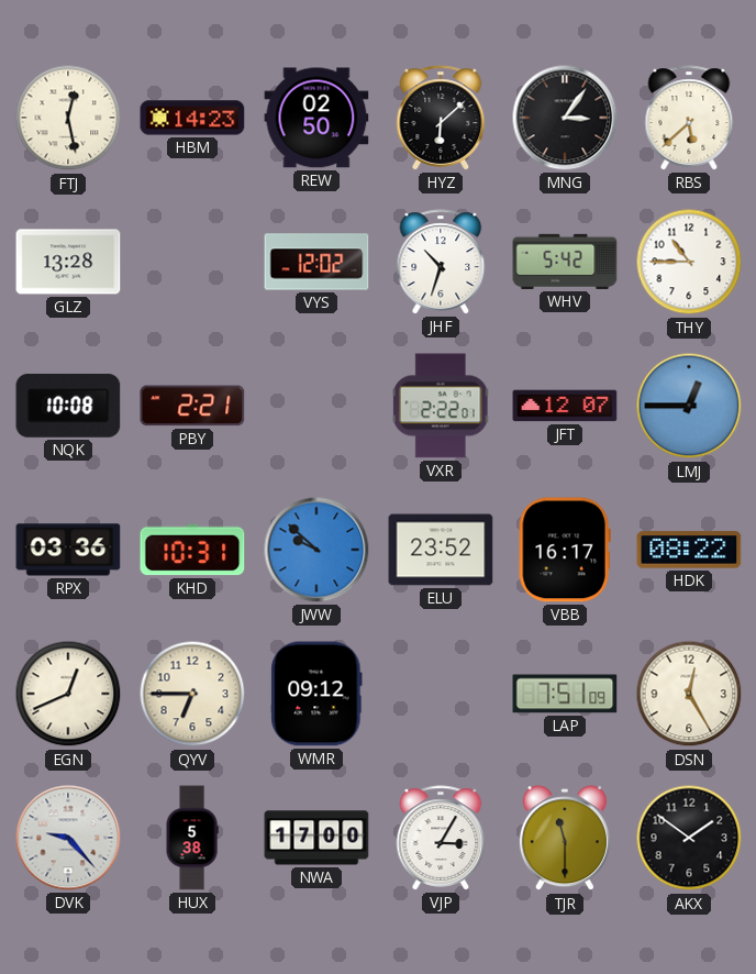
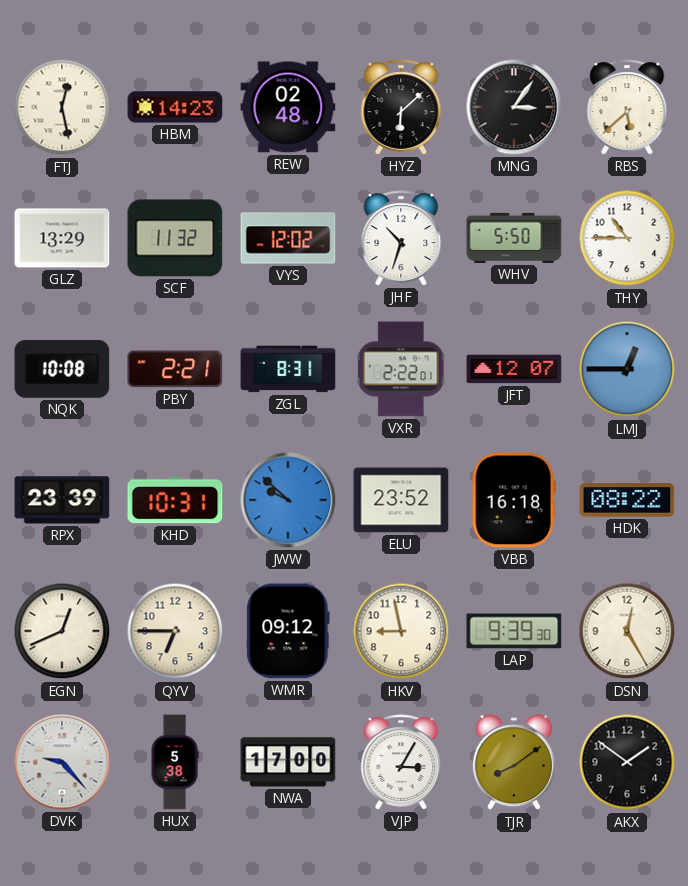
REW: 02:50 -> 02:48
GLZ: 13:28 -> 13:29
SCF: none -> 11:32
WHV: 5:42 -> 5:50
ZGL: none -> 8:31
RPX: 03:36 -> 23:39
VBB: 16:17 -> 16:18
HKV: none -> 8:58
LAP: 7:51 -> 9:39
TJR: 11:30 -> 8:09
